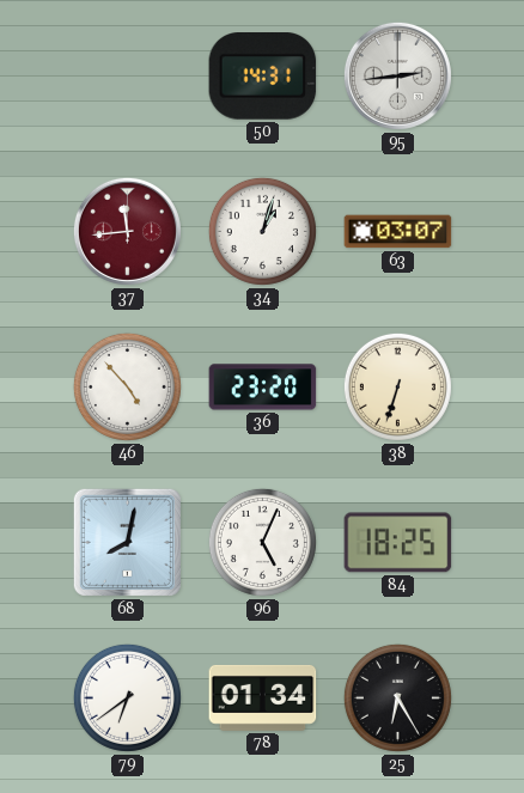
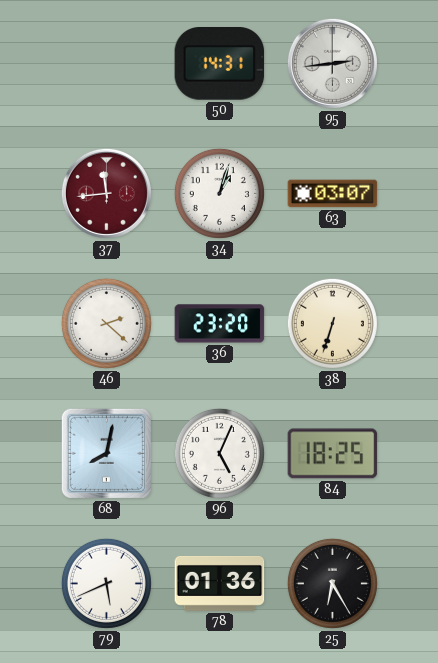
46: 4:53 -> 2:22
79: 6:39 -> 5:41
78: 01:34 -> 01:36
